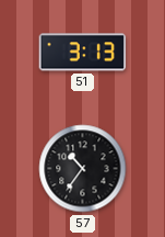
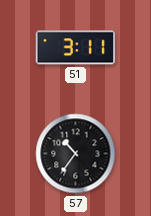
51: 3:13 -> 3:11
